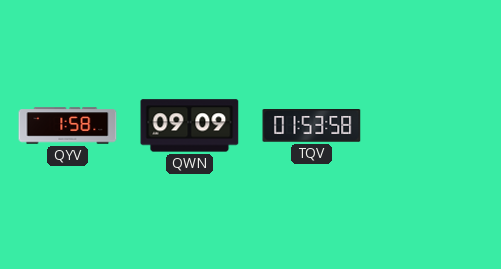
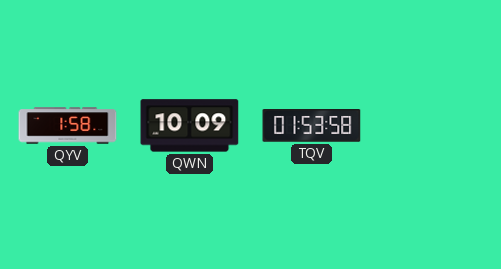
QWN: 09:09 -> 10:09
